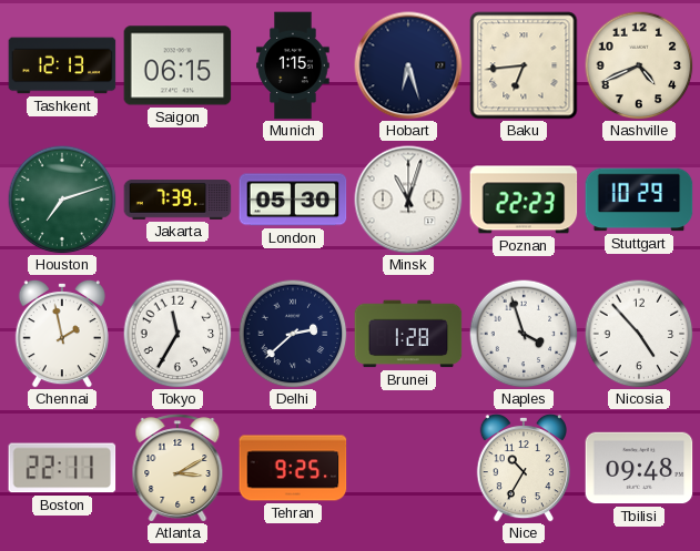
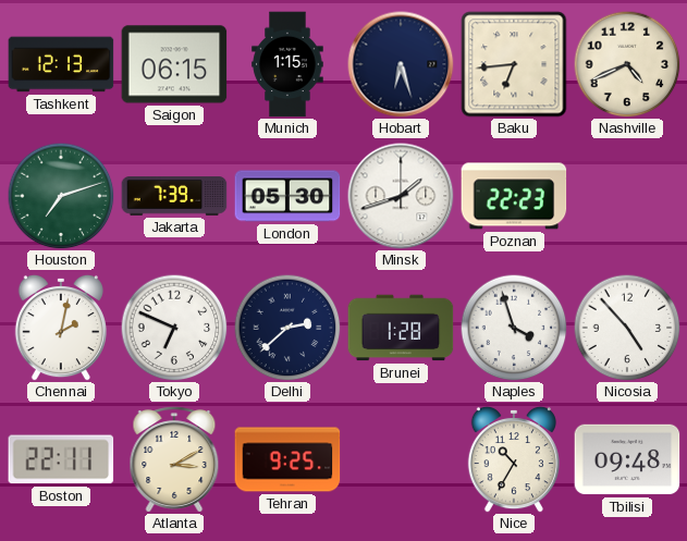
Minsk: 11:03 -> 1:42
Stuttgart: 10:29 -> none
Chennai: 1:58 -> 2:02
Tokyo: 11:35 -> 6:49
